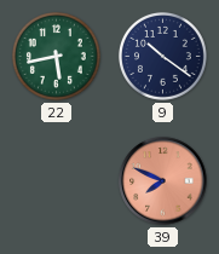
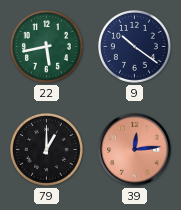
79: none -> 1:00
39: 7:49 -> 12:14
